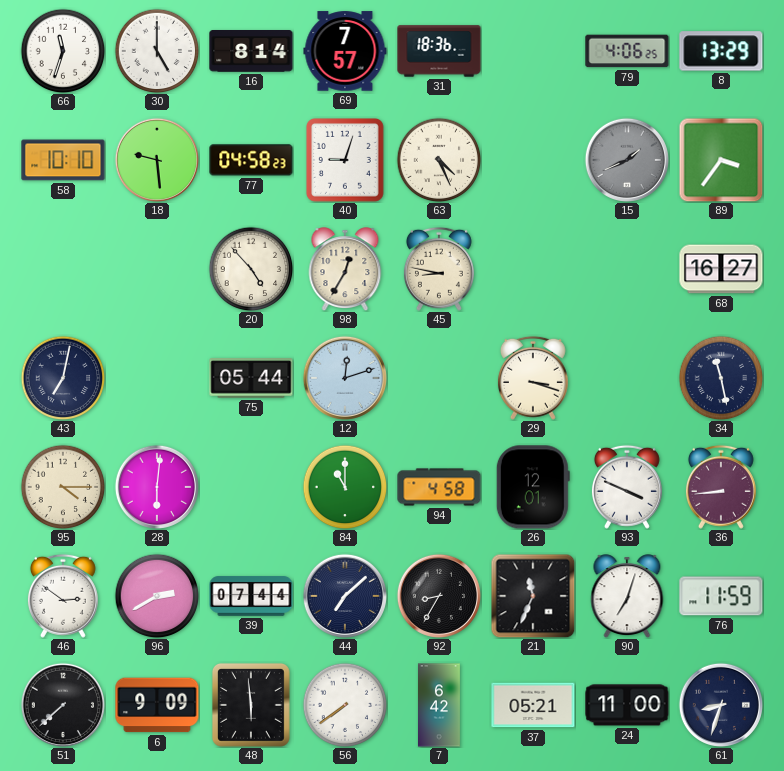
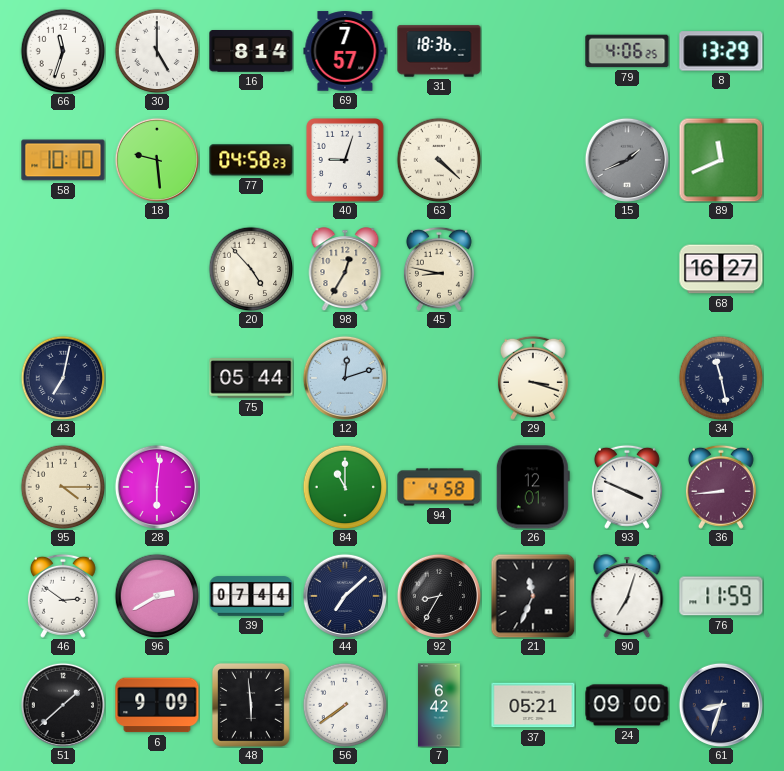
63: 4:26 -> 4:22
89: 3:36 -> 11:41
51: 7:38 -> 1:38
24: 11:00 -> 09:00
